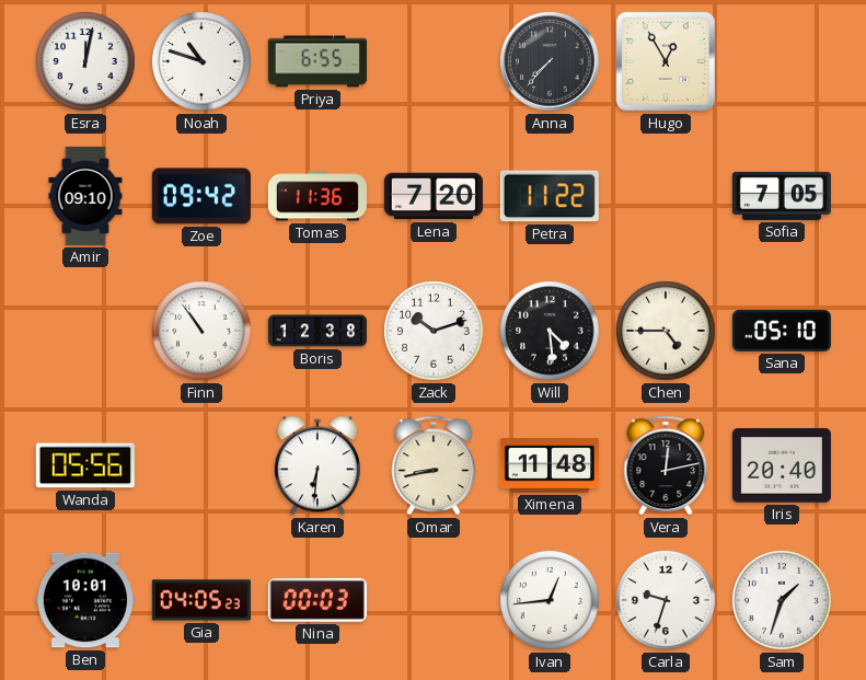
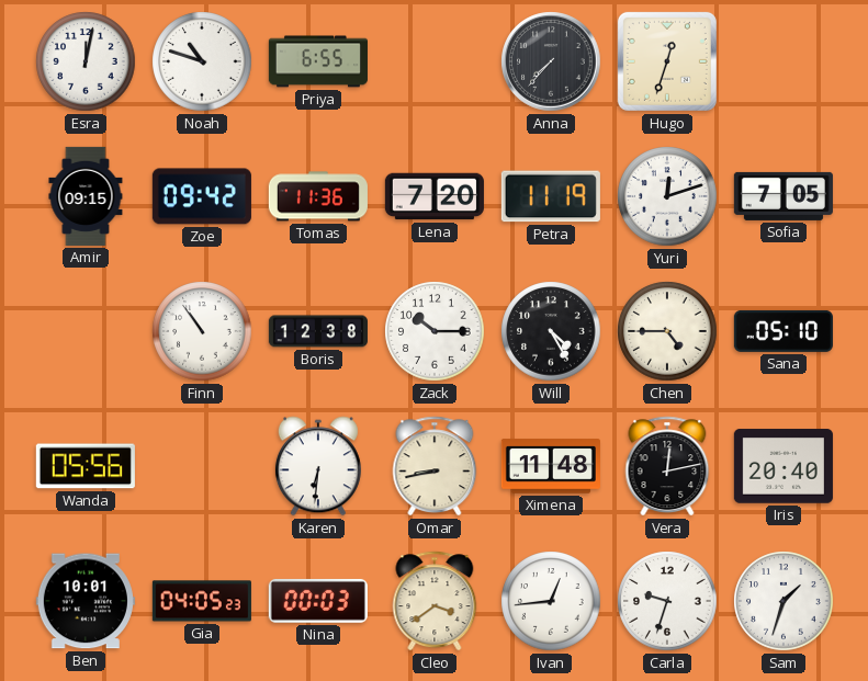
Hugo: 12:55 -> 12:33
Amir: 09:10 -> 09:15
Petra: 11:22 -> 11:19
Yuri: none -> 12:12
Zack: 10:12 -> 10:15
Will: 4:29 -> 4:25
Cleo: none -> 3:39
